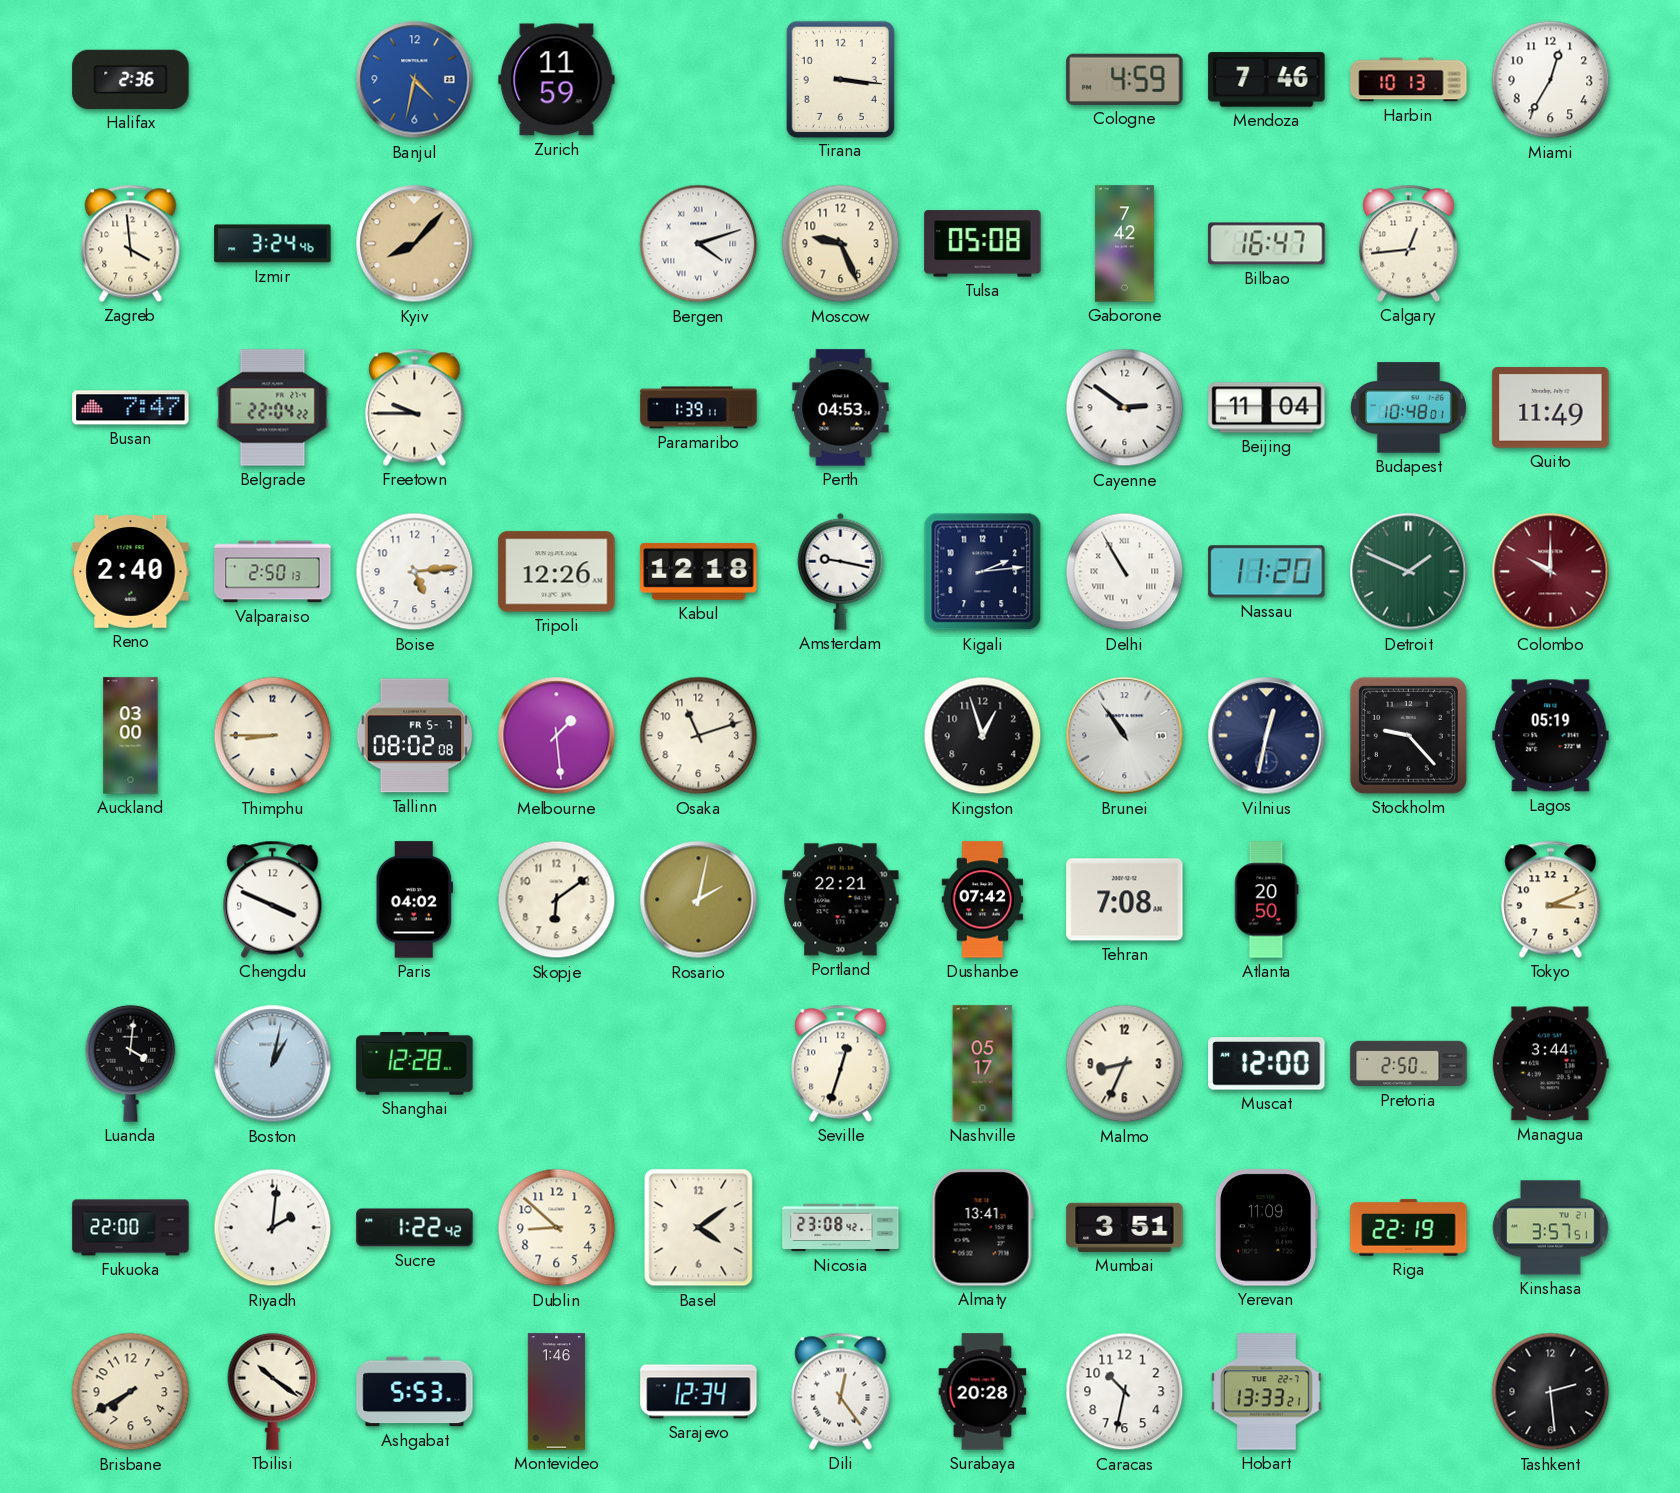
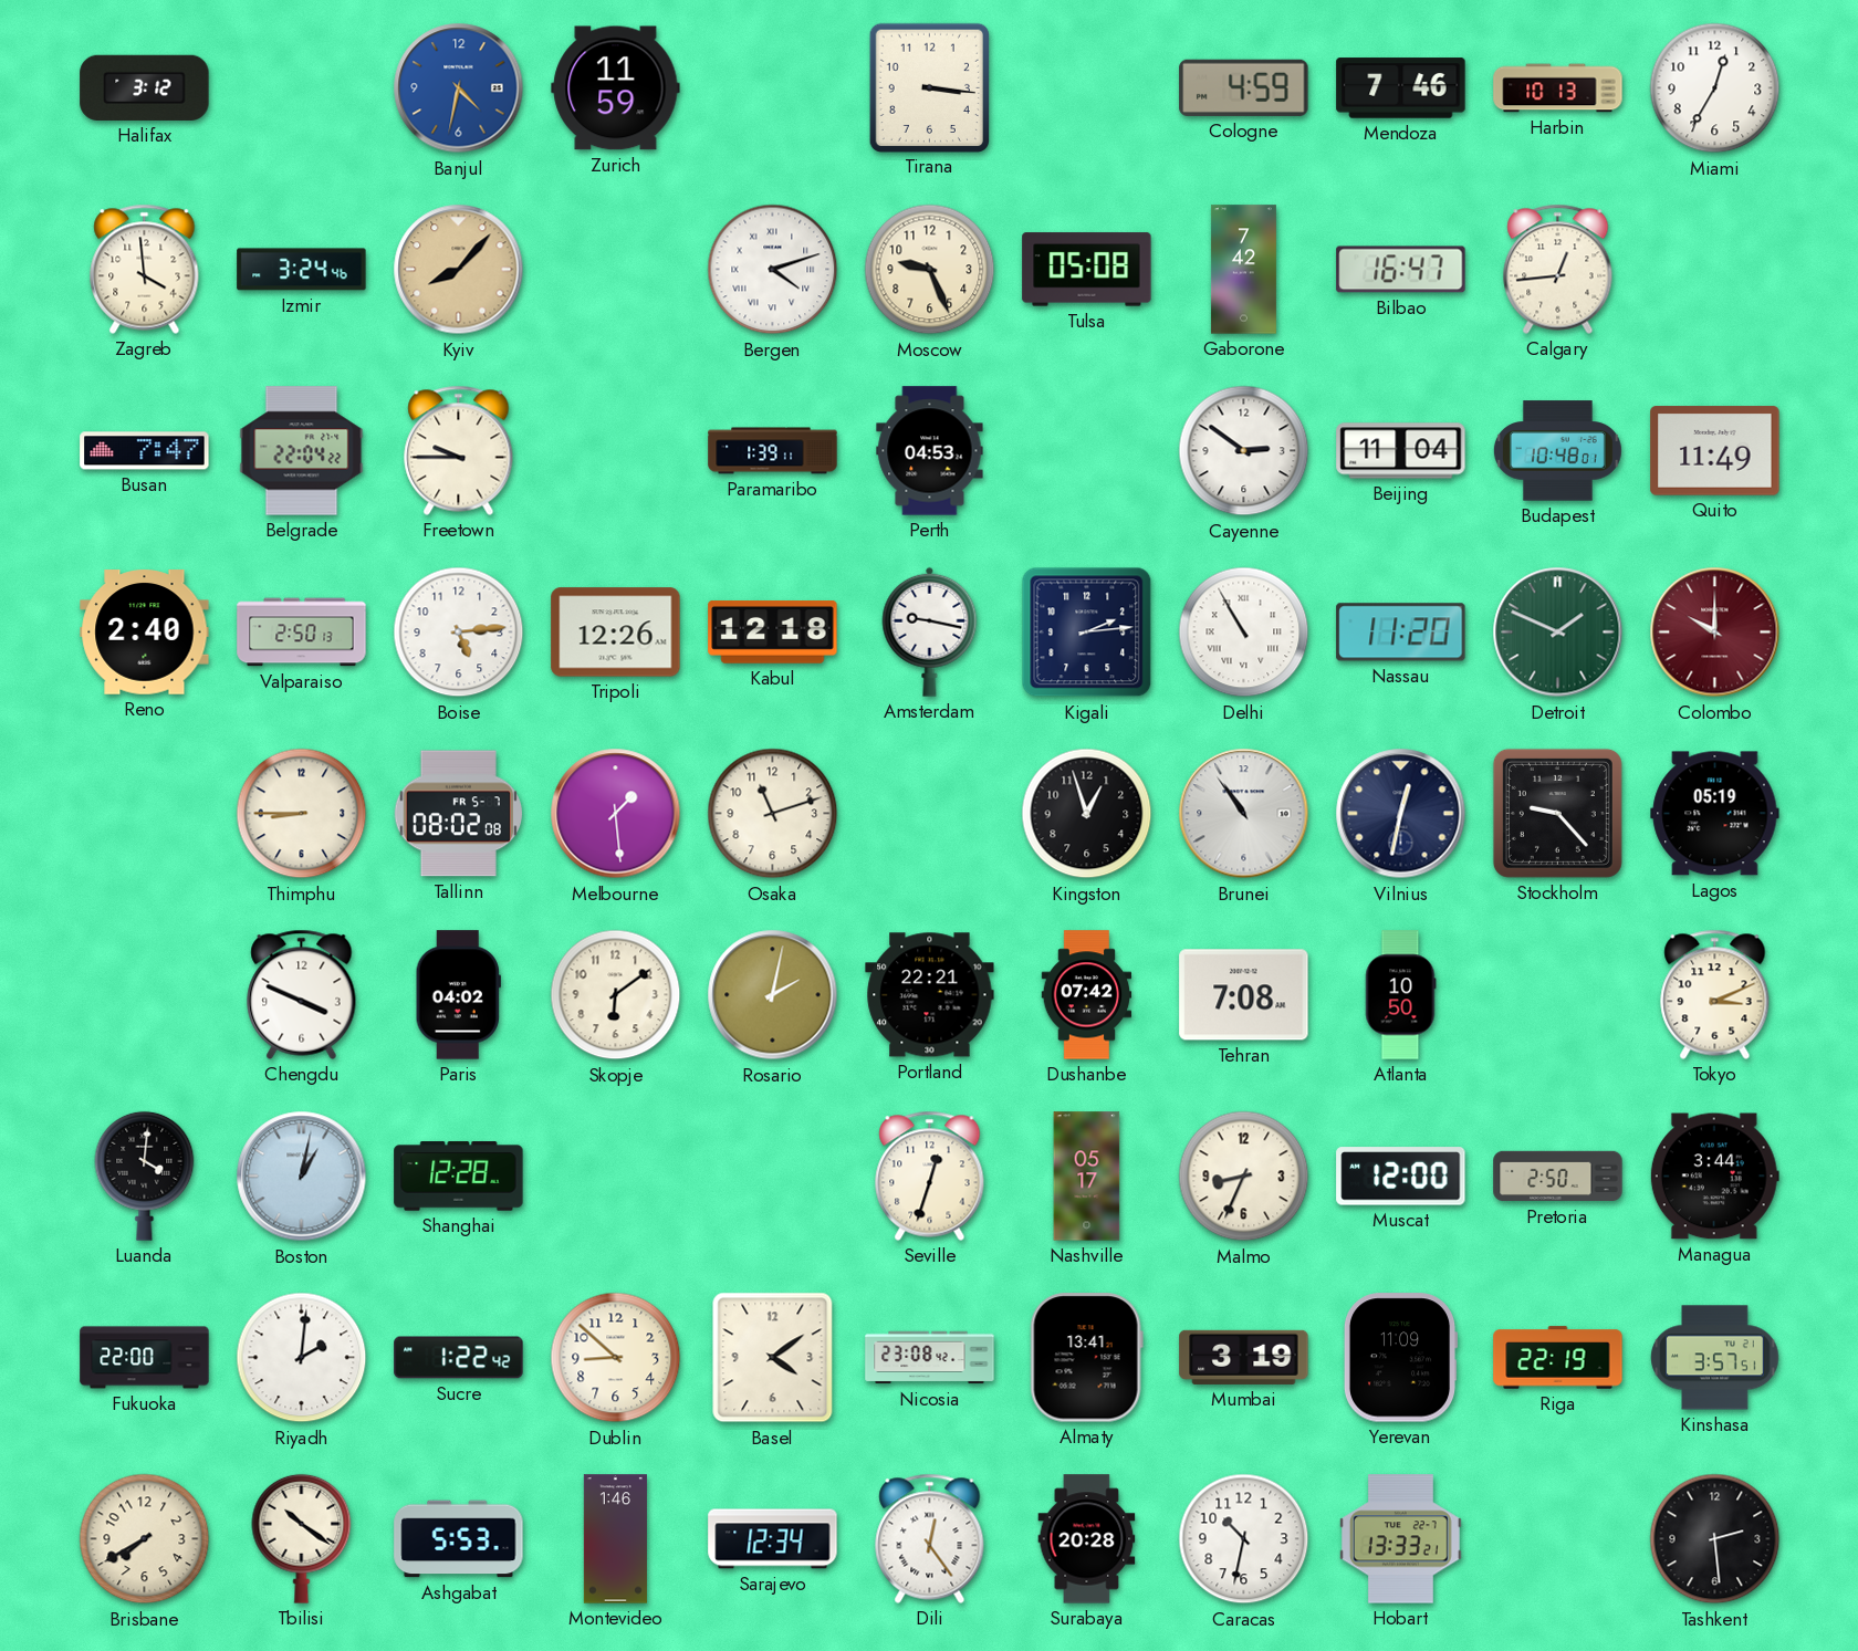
Halifax: 2:36 -> 3:12
Auckland: 03:00 -> none
Atlanta: 20:50 -> 10:50
Mumbai: 3:51 -> 3:19
